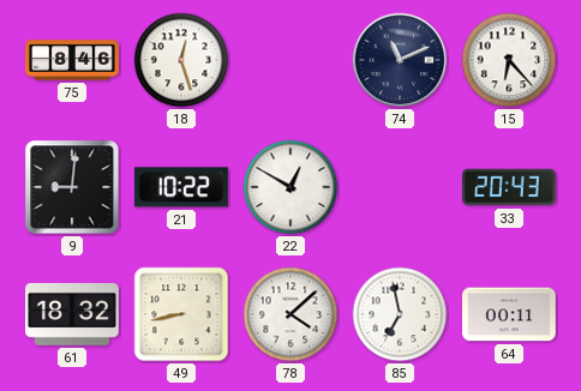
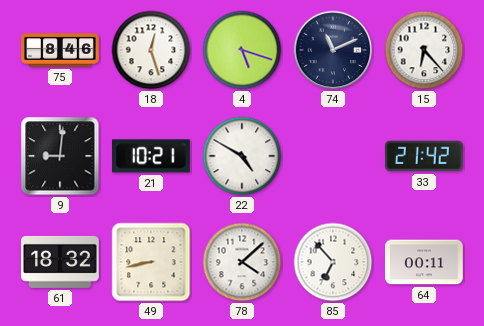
4: none -> 5:18
21: 10:22 -> 10:21
22: 12:50 -> 4:50
33: 20:43 -> 21:42
85: 6:58 -> 6:53
